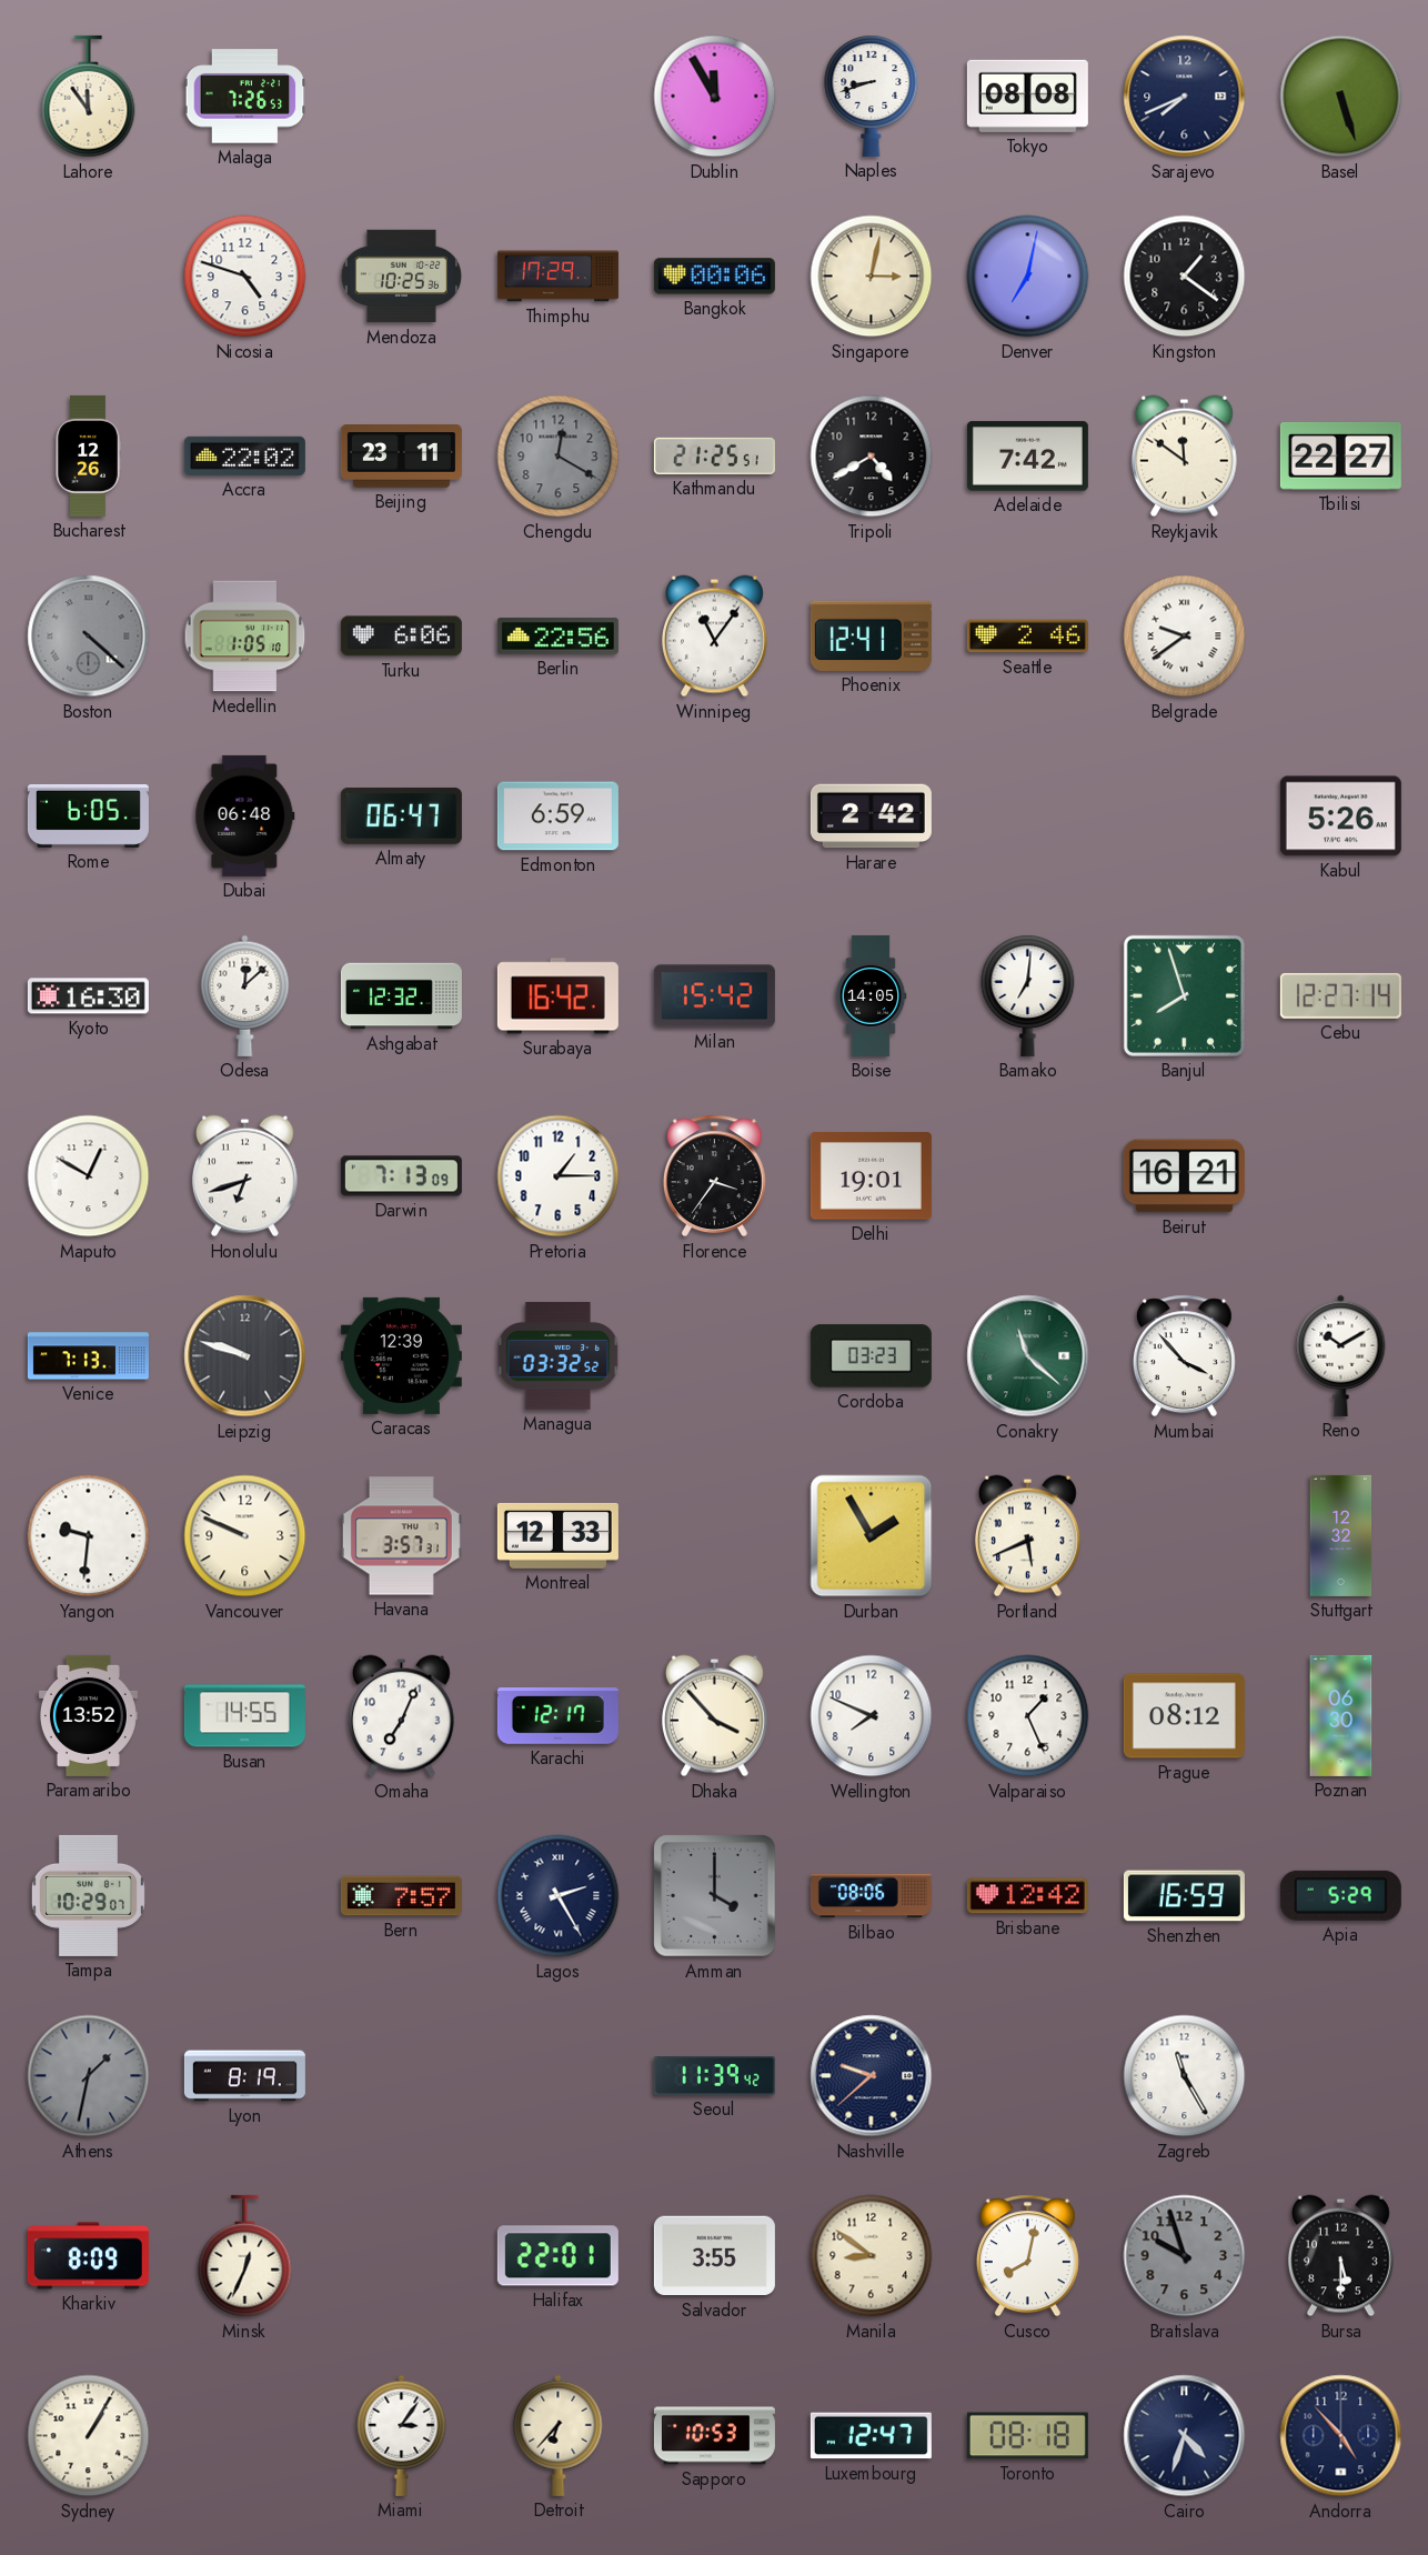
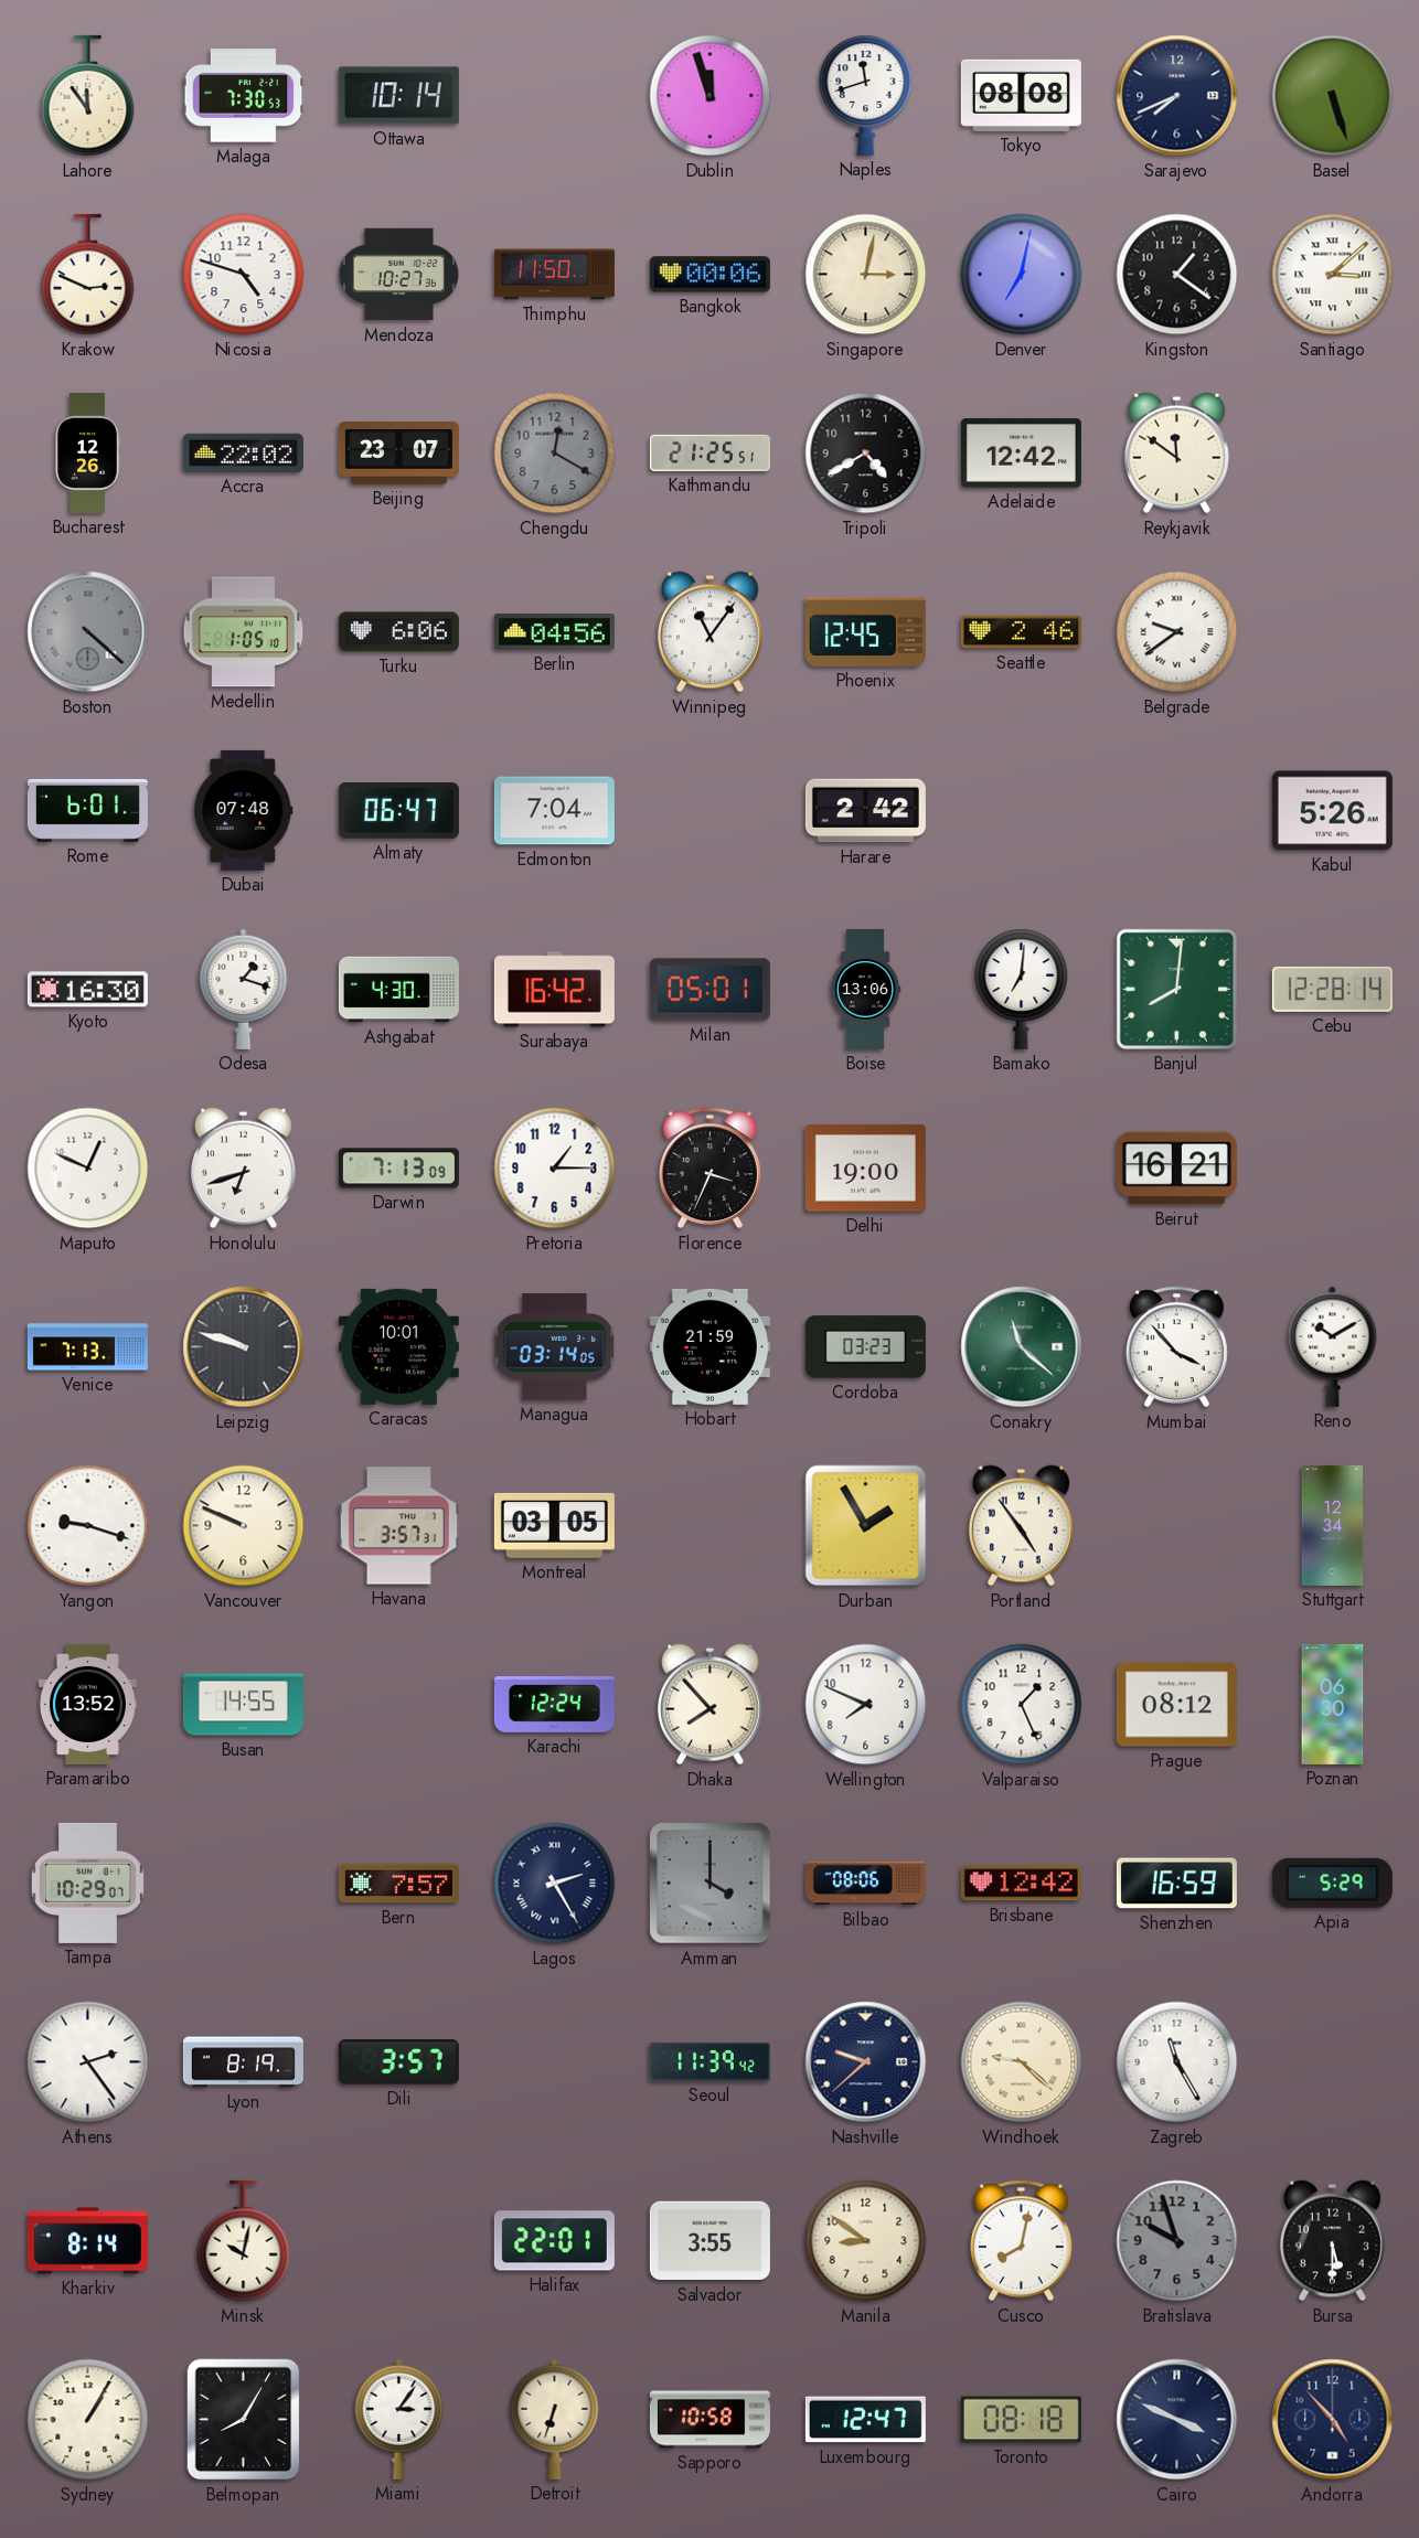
Malaga: 7:26 -> 7:30
Ottawa: none -> 10:14
Dublin: 11:55 -> 11:57
Naples: 8:42 -> 11:42
Krakow: none -> 2:49
Mendoza: 10:25 -> 10:27
Thimphu: 17:29 -> 11:50
Santiago: none -> 3:08
Beijing: 23:11 -> 23:07
Adelaide: 7:42 -> 12:42
Tbilisi: 22:27 -> none
Berlin: 22:56 -> 04:56
Phoenix: 12:41 -> 12:45
Rome: 6:05 -> 6:01
Dubai: 06:48 -> 07:48
Edmonton: 6:59 -> 7:04
Odesa: 12:08 -> 1:18
Ashgabat: 12:32 -> 4:30
Milan: 15:42 -> 05:01
Boise: 14:05 -> 13:06
Banjul: 7:57 -> 8:01
Cebu: 12:27 -> 12:28
Maputo: 12:50 -> 12:49
Florence: 3:36 -> 3:34
Delhi: 19:01 -> 19:00
Caracas: 12:39 -> 10:01
Managua: 03:32 -> 03:14
Hobart: none -> 21:59
Yangon: 9:31 -> 9:18
Montreal: 12:33 -> 03:05
Portland: 5:41 -> 4:54
Stuttgart: 12:32 -> 12:34
Omaha: 7:04 -> none
Karachi: 12:17 -> 12:24
Dhaka: 3:53 -> 7:53
Athens: 1:32 -> 2:24
Athens dial: grey -> white
Dili: none -> 3:57
Windhoek: none -> 9:22
Kharkiv: 8:09 -> 8:14
Minsk: 12:34 -> 10:02
Belmopan: none -> 8:05
Detroit: 6:37 -> 6:33
Sapporo: 10:53 -> 10:58
Cairo: 4:33 -> 3:49
